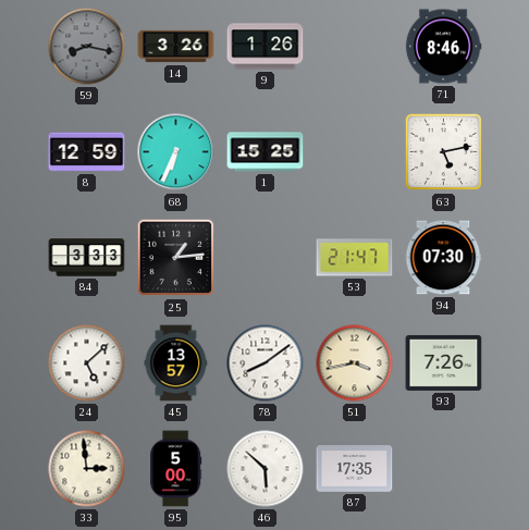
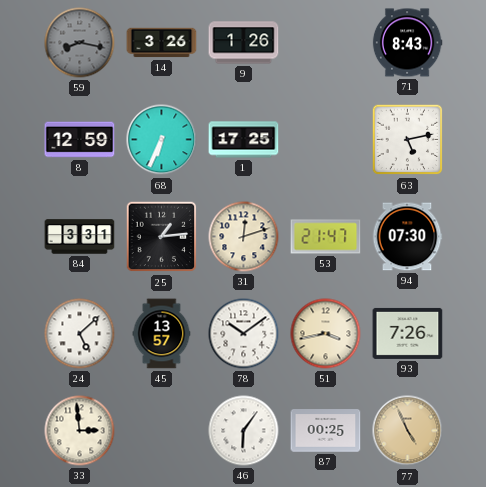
71: 8:46 -> 8:43
1: 15:25 -> 17:25
84: 3:33 -> 3:31
31: none -> 12:12
78: 8:09 -> 10:09
95: 5:00 -> none
46: 5:52 -> 6:06
87: 17:35 -> 00:25
77: none -> 4:56
